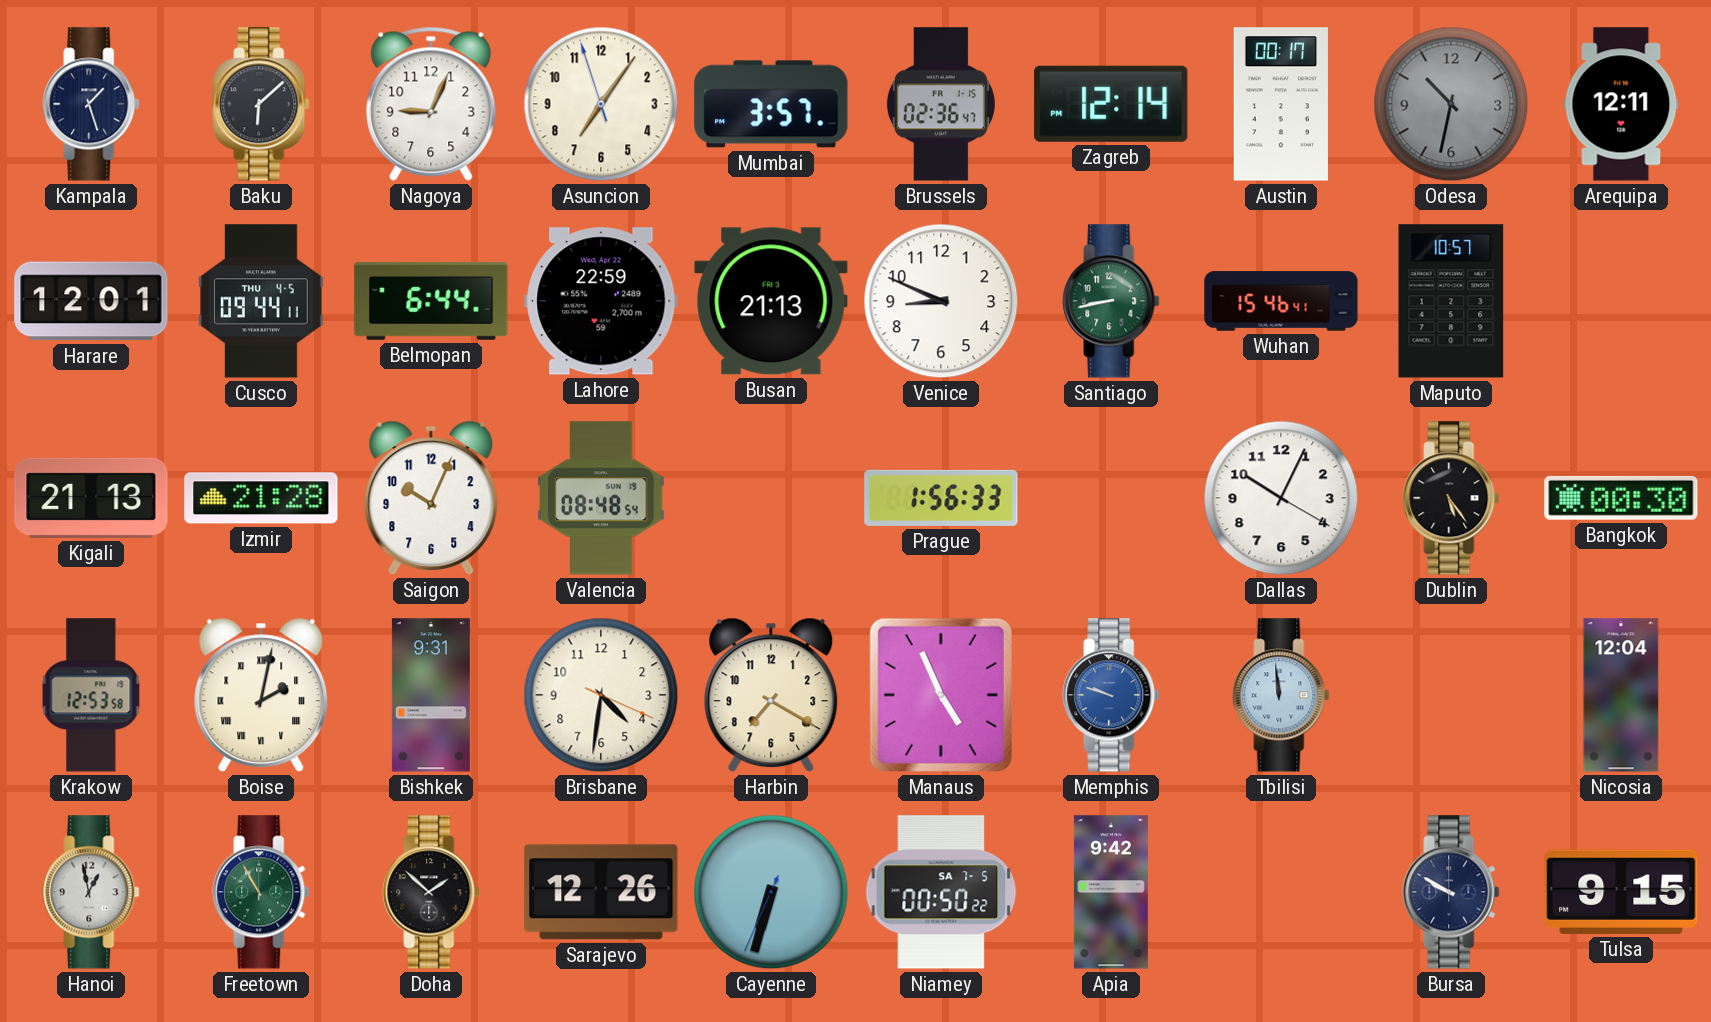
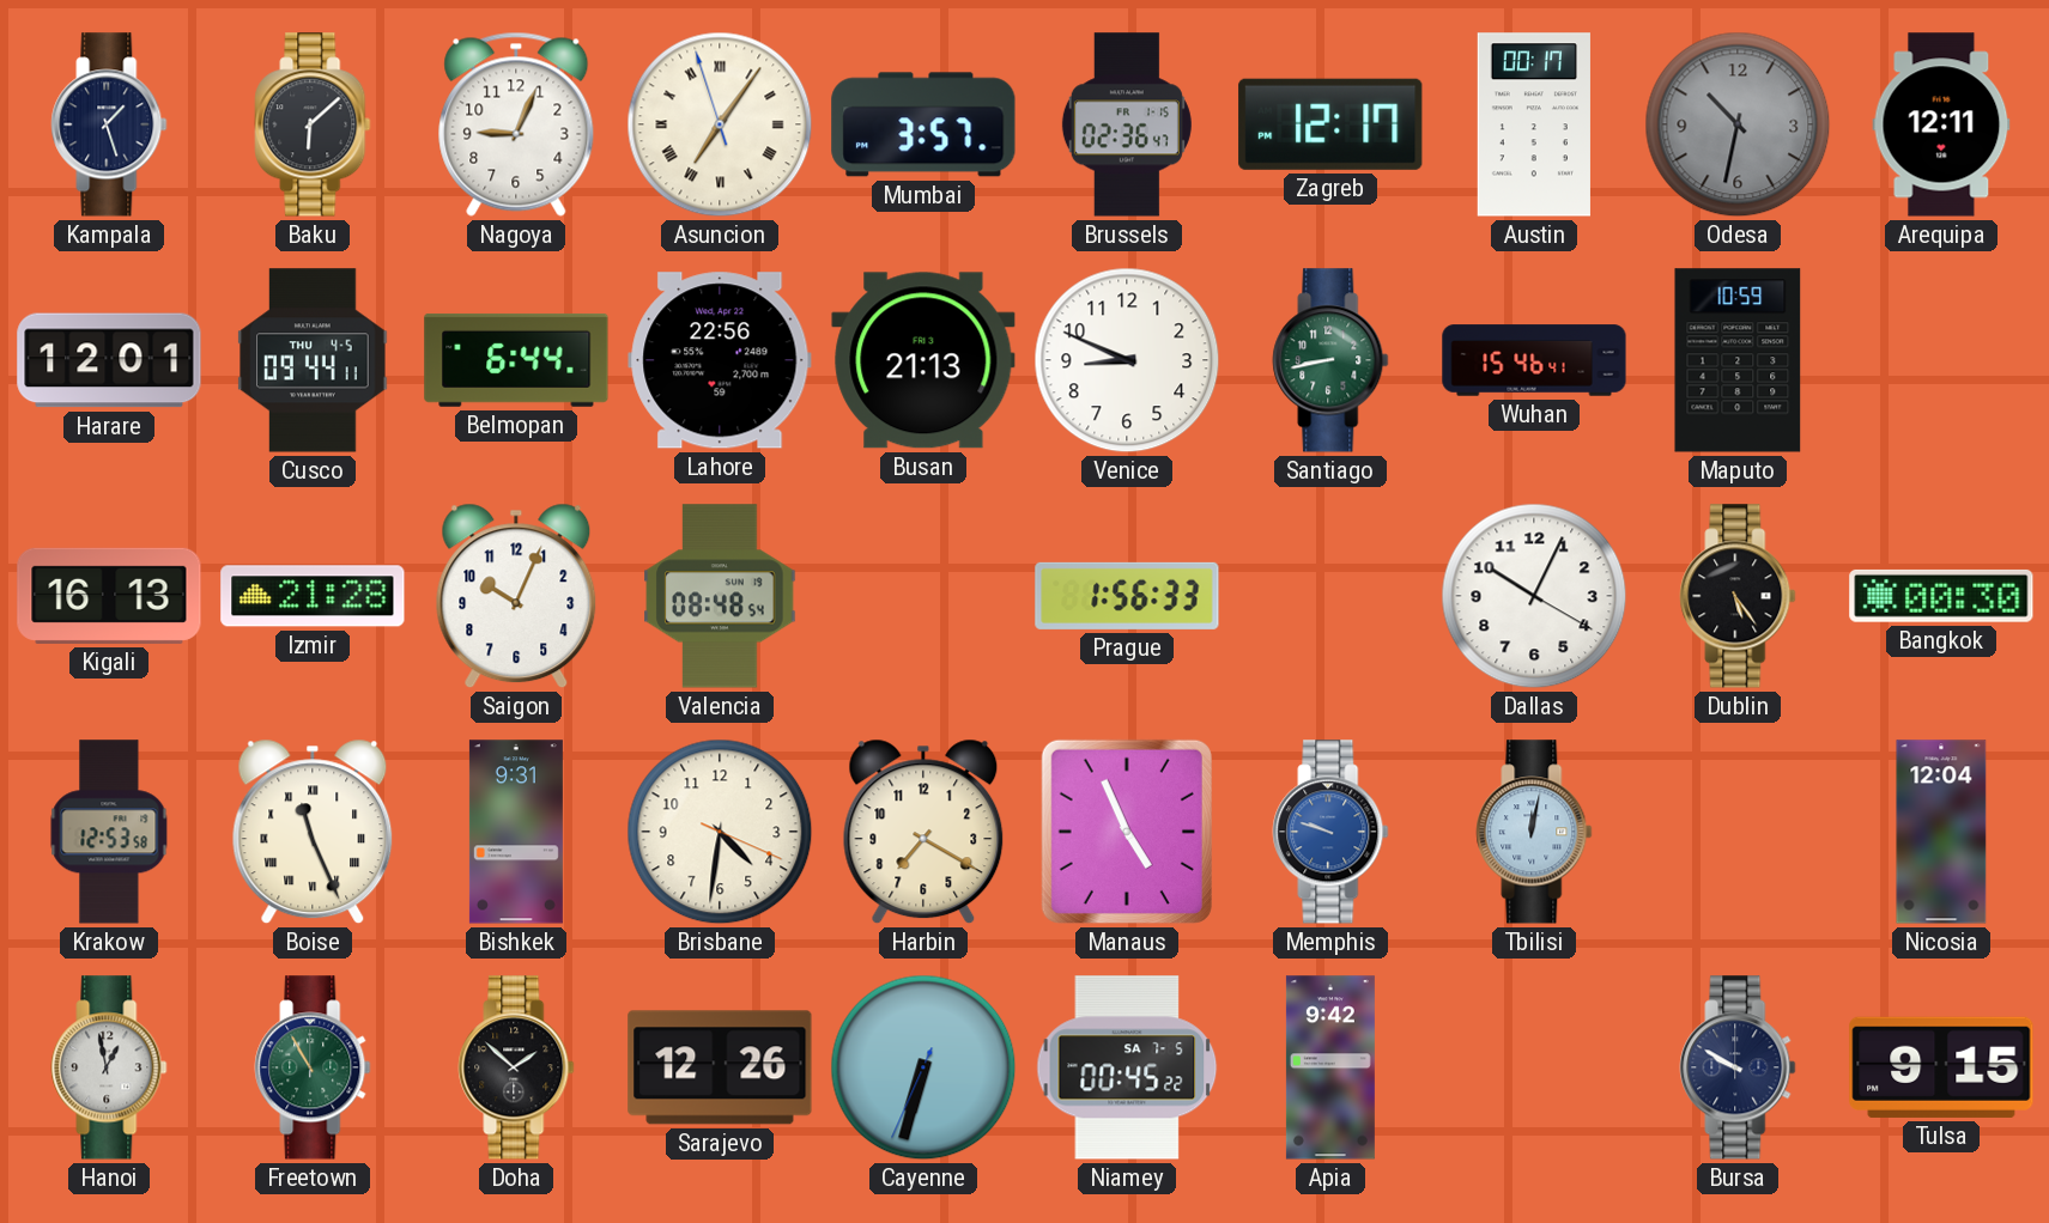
Asuncion numerals: Arabic -> Roman
Zagreb: 12:14 -> 12:17
Lahore: 22:59 -> 22:56
Maputo: 10:57 -> 10:59
Kigali: 21:13 -> 16:13
Boise: 2:02 -> 11:26
Tbilisi: 11:59 -> 12:02
Niamey: 00:50 -> 00:45
